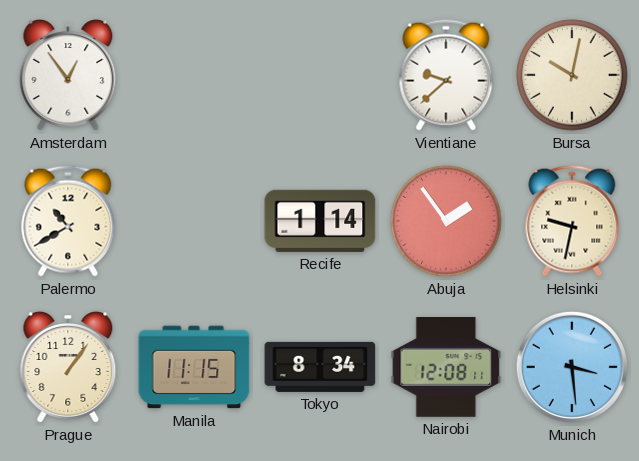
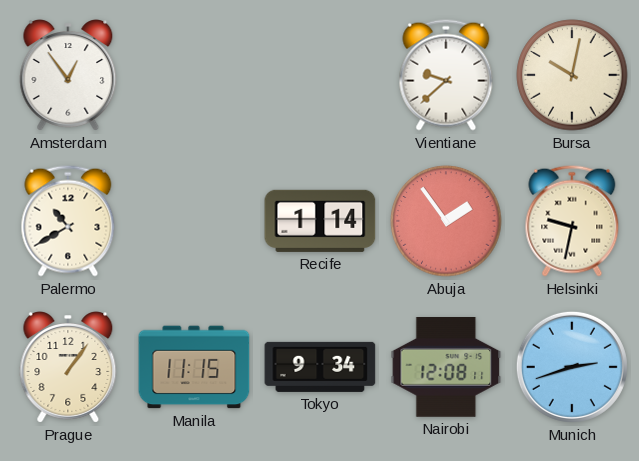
Tokyo: 8:34 -> 9:34
Munich: 3:29 -> 2:42
